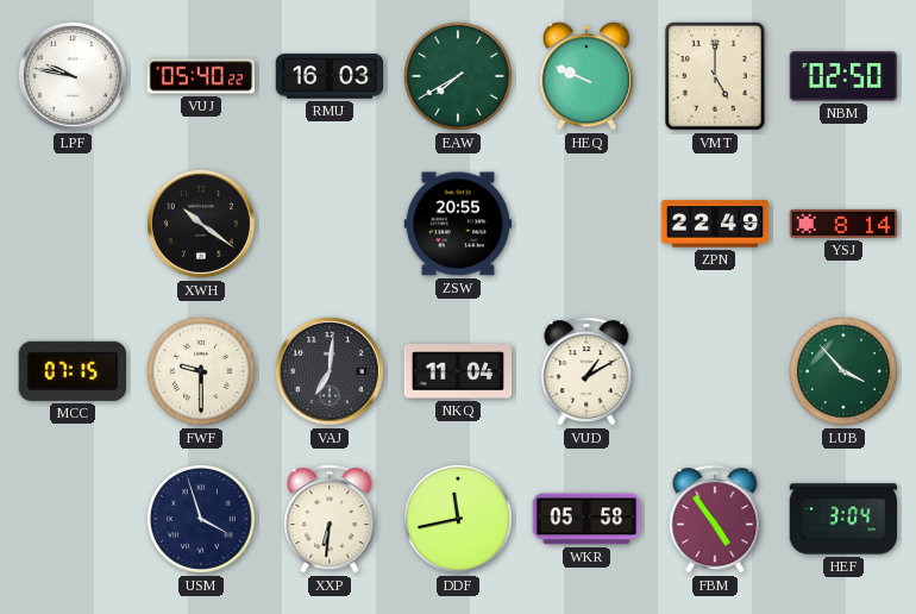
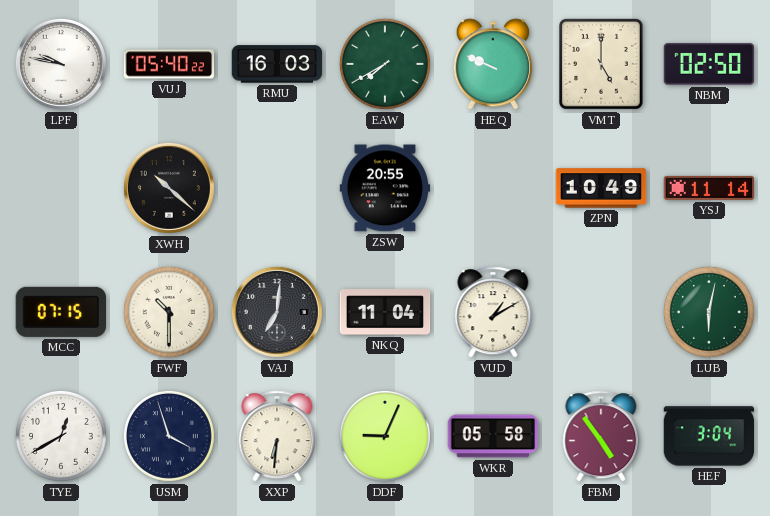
XWH: 10:21 -> 10:22
ZPN: 22:49 -> 10:49
YSJ: 8:14 -> 11:14
FWF: 9:30 -> 10:30
LUB: 3:53 -> 6:02
TYE: none -> 12:40
DDF: 11:43 -> 9:04
